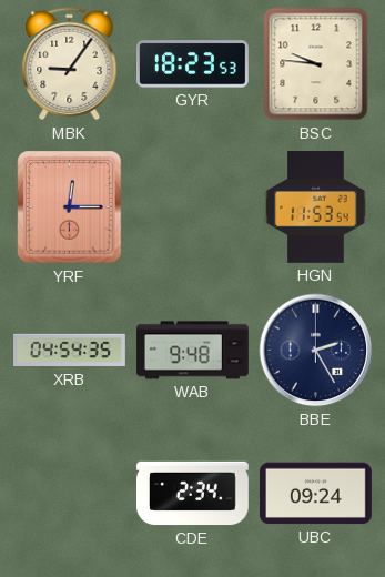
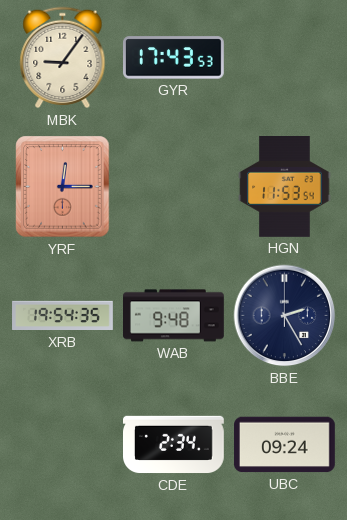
GYR: 18:23 -> 17:43
BSC: 9:46 -> none
XRB: 04:54 -> 19:54
